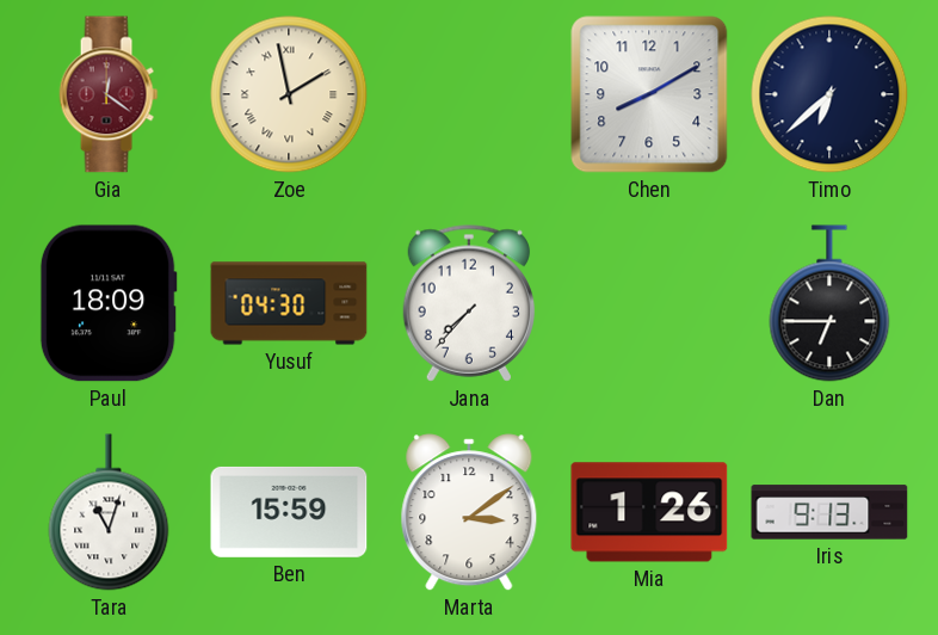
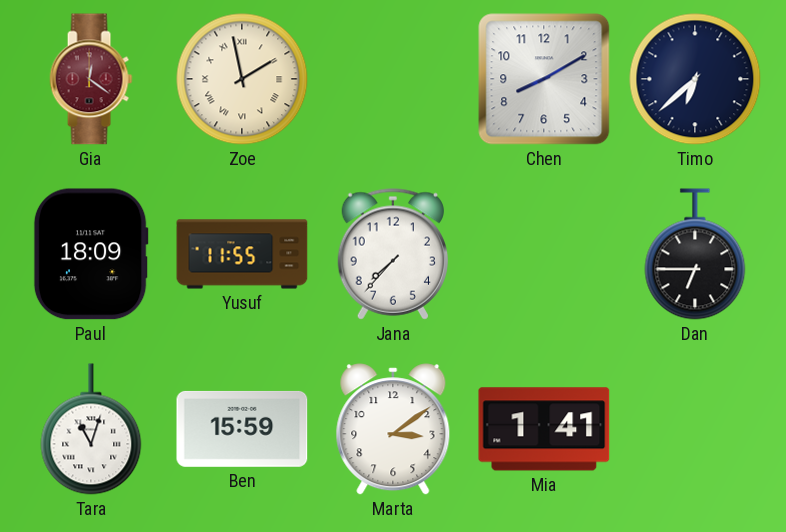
Yusuf: 04:30 -> 11:55
Mia: 1:26 -> 1:41
Iris: 9:13 -> none
